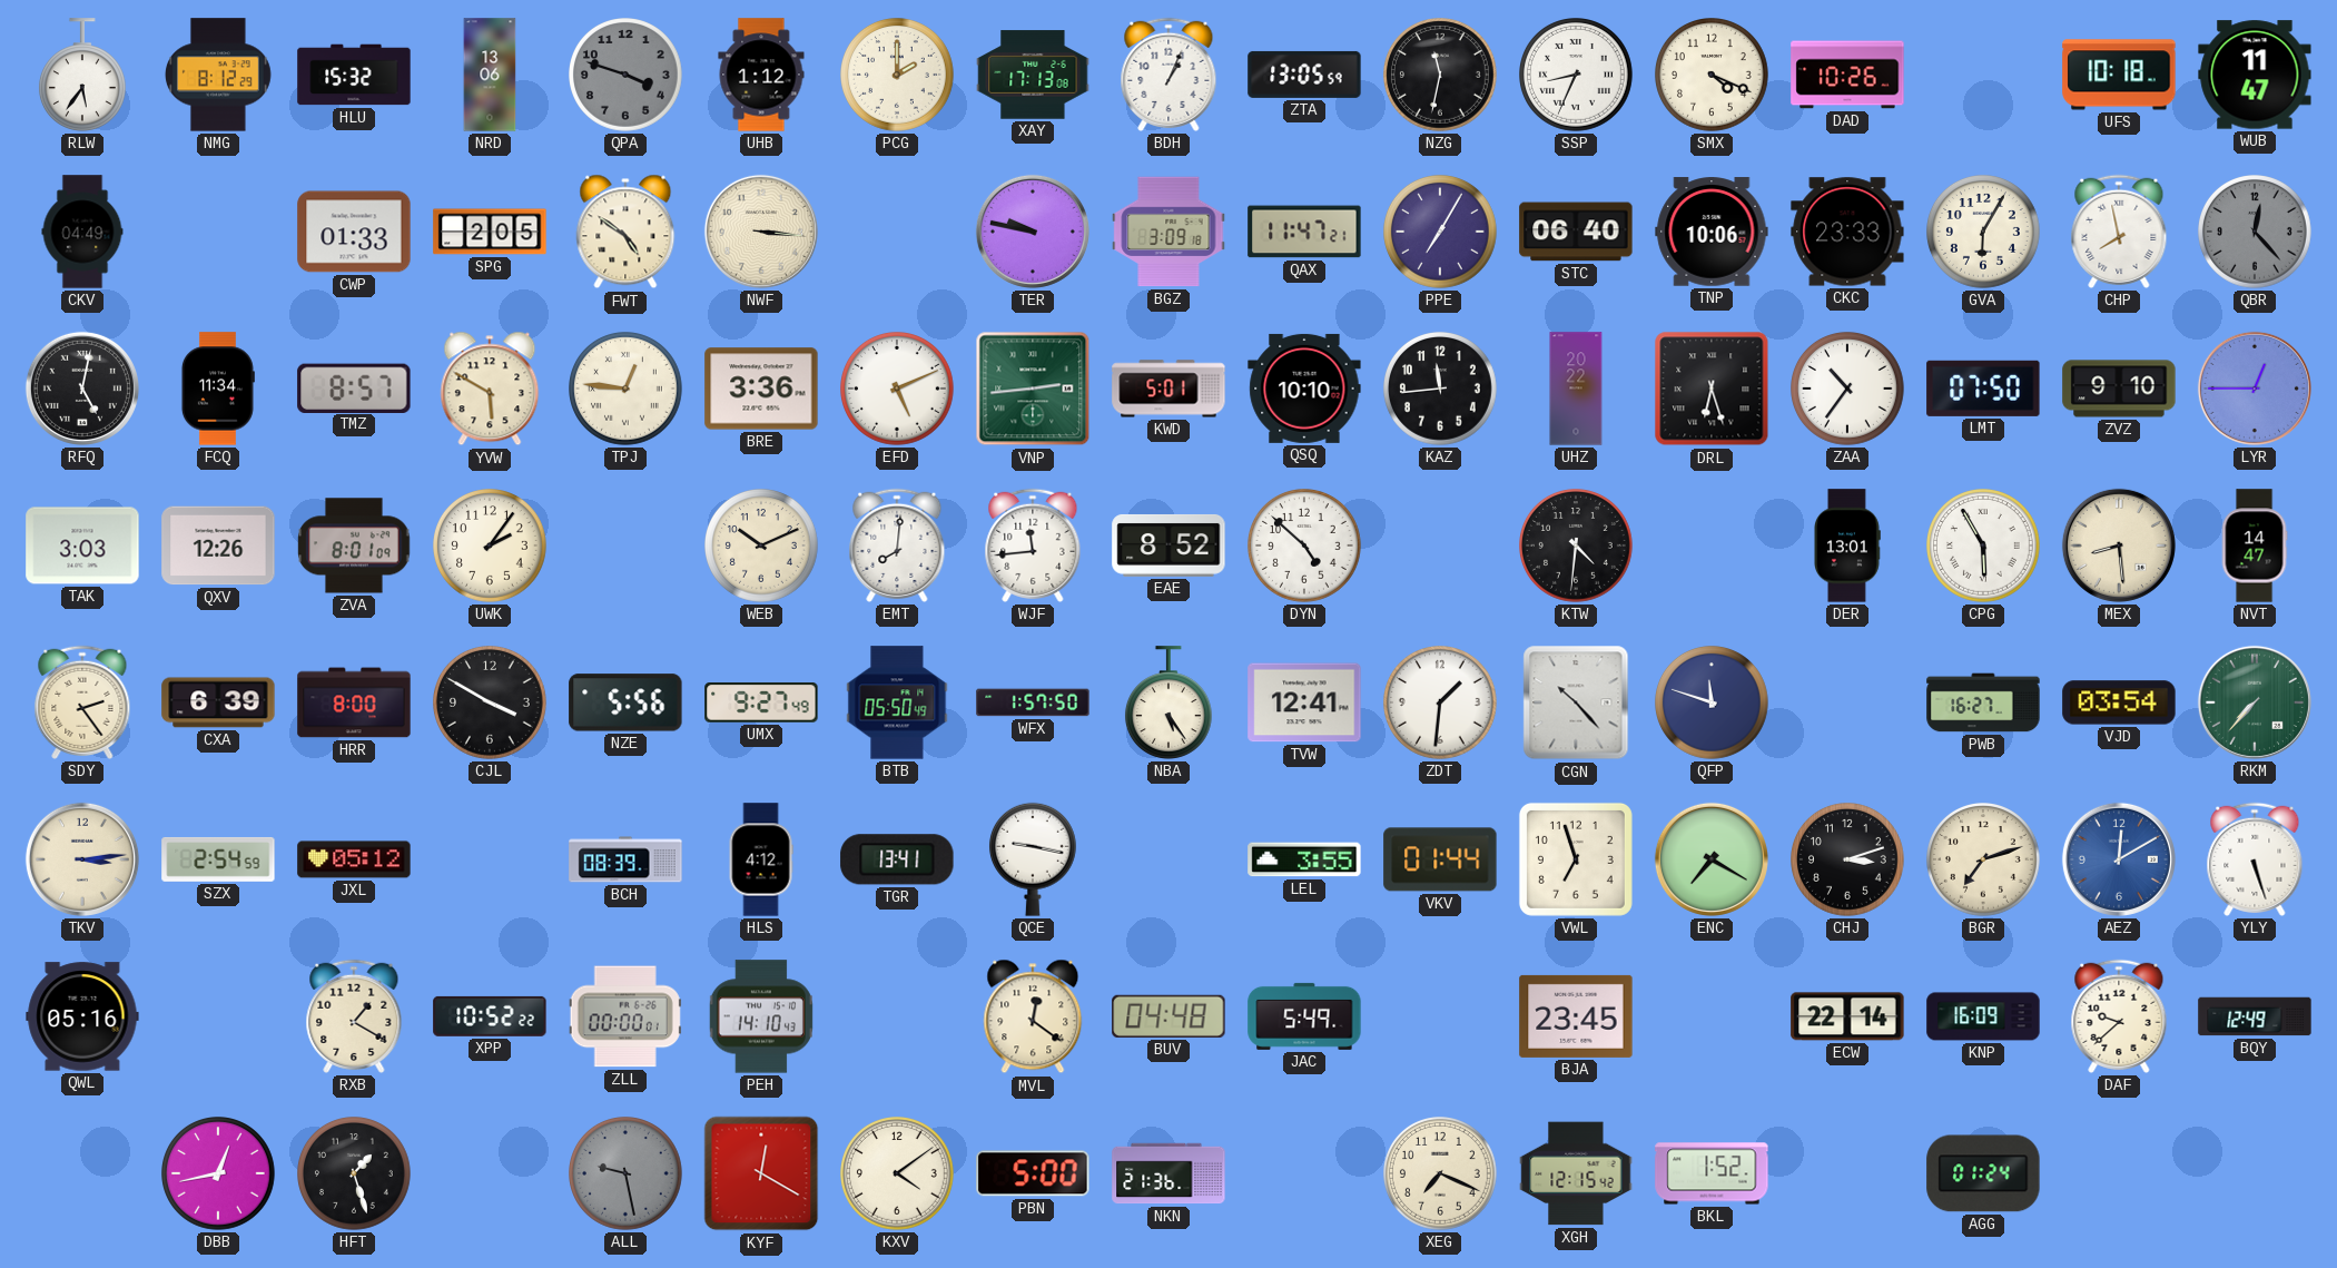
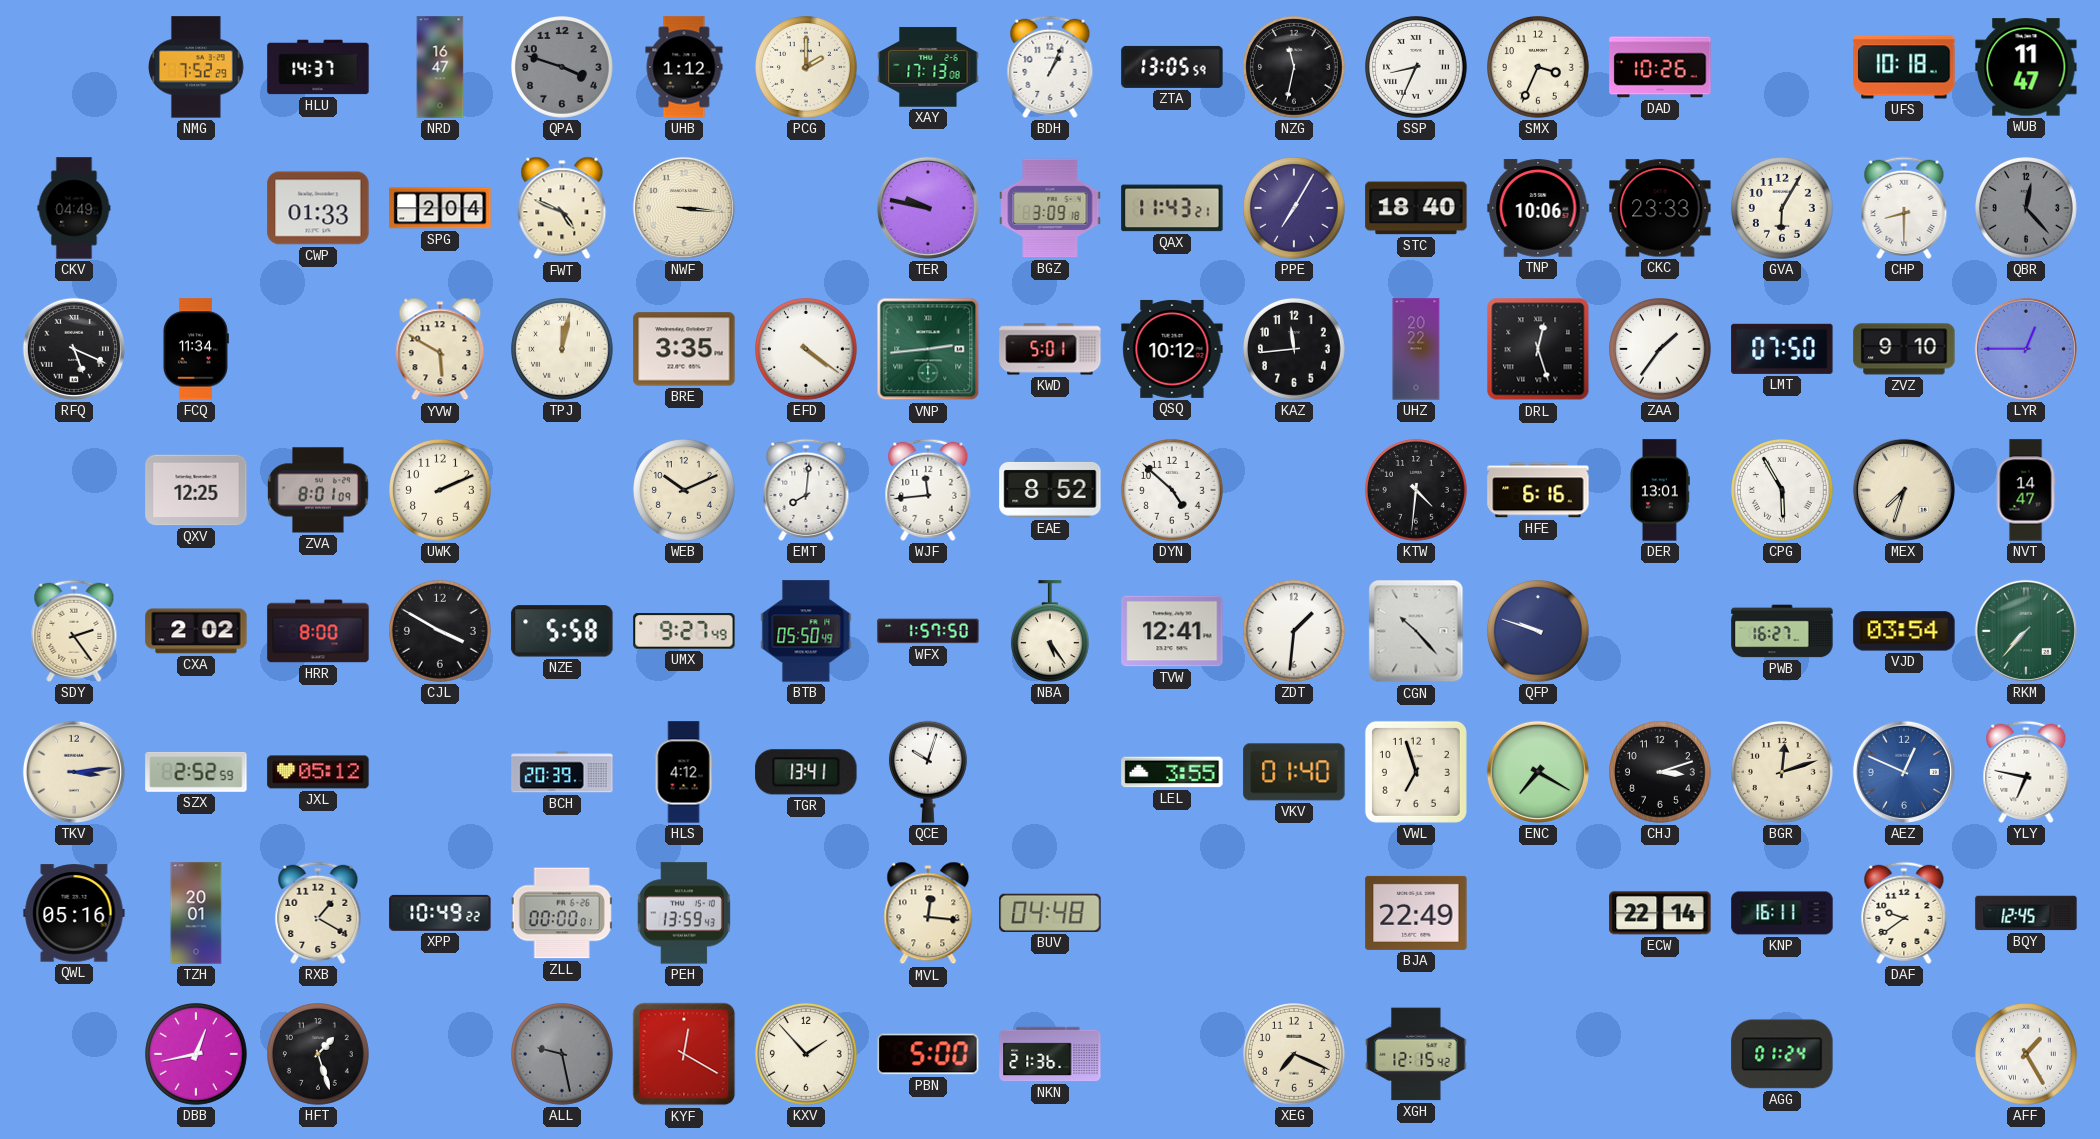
RLW: 5:36 -> none
NMG: 8:12 -> 7:52
HLU: 15:32 -> 14:37
NRD: 13:06 -> 16:47
SMX: 4:19 -> 3:34
SPG: 2:05 -> 2:04
FWT: 4:51 -> 4:49
QAX: 11:47 -> 11:43
STC: 06:40 -> 18:40
CHP: 7:58 -> 8:30
RFQ: 5:02 -> 5:19
TMZ: 8:57 -> none
TPJ: 12:46 -> 12:02
BRE: 3:36 -> 3:35
EFD: 5:11 -> 4:21
QSQ: 10:10 -> 10:12
DRL: 6:27 -> 12:27
ZAA: 10:36 -> 1:36
TAK: 3:03 -> none
QXV: 12:26 -> 12:25
UWK: 2:06 -> 2:11
HFE: none -> 6:16
MEX: 8:29 -> 7:33
CXA: 6:39 -> 2:02
NZE: 5:56 -> 5:58
QFP: 11:48 -> 9:48
SZX: 2:54 -> 2:52
BCH: 08:39 -> 20:39
QCE: 9:17 -> 10:03
VKV: 01:44 -> 01:40
BGR: 7:12 -> 12:12
AEZ: 12:10 -> 12:49
YLY: 5:27 -> 6:47
TZH: none -> 20:01
XPP: 10:52 -> 10:49
PEH: 14:10 -> 13:59
MVL: 12:21 -> 12:16
JAC: 5:49 -> none
BJA: 23:45 -> 22:49
KNP: 16:09 -> 16:11
DAF: 9:38 -> 9:39
BQY: 12:49 -> 12:45
KXV: 4:09 -> 1:53
BKL: 1:52 -> none
AFF: none -> 1:25
